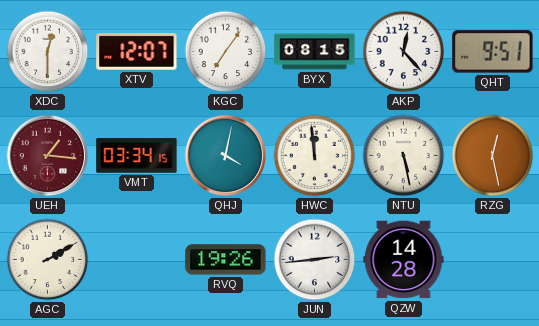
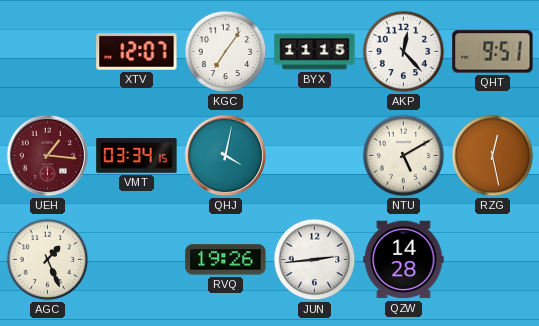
XDC: 12:30 -> none
BYX: 08:15 -> 11:15
HWC: 11:59 -> none
NTU: 5:28 -> 5:10
AGC: 2:10 -> 1:26
